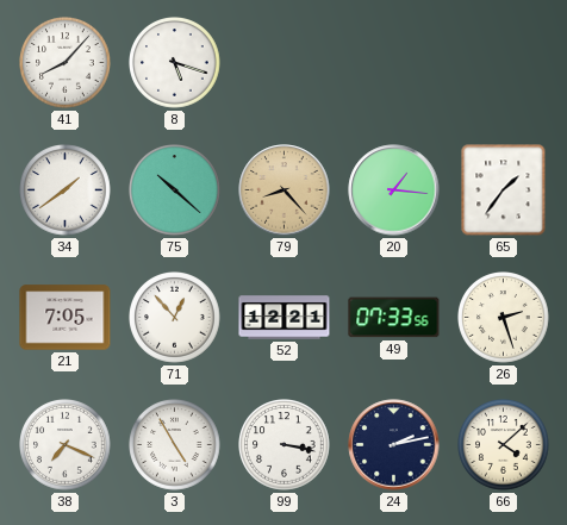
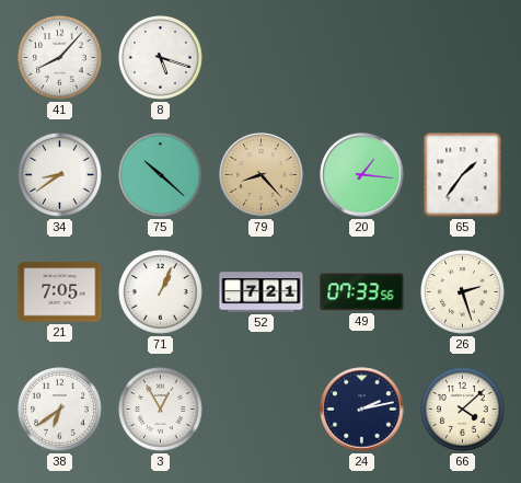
34: 1:39 -> 8:39
71: 12:53 -> 1:04
52: 12:21 -> 7:21
38: 7:19 -> 6:39
3: 4:55 -> 12:55
99: 3:17 -> none
